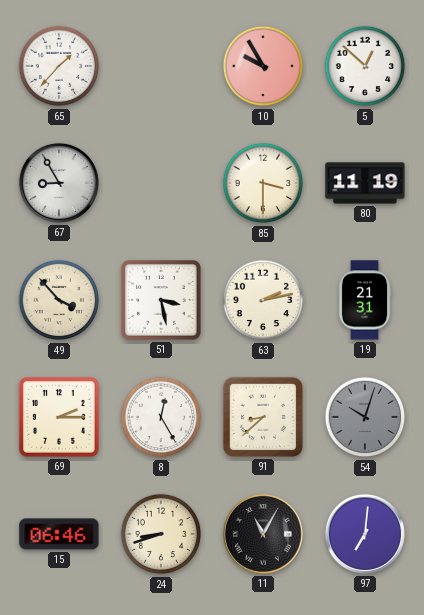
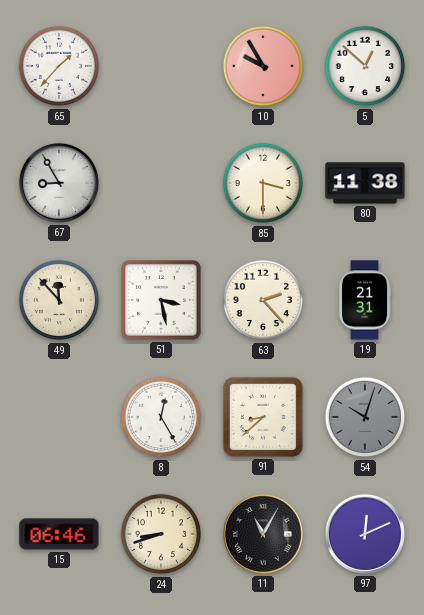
80: 11:19 -> 11:38
49: 3:53 -> 11:53
63: 2:13 -> 2:23
69: 2:15 -> none
97: 7:01 -> 12:11
